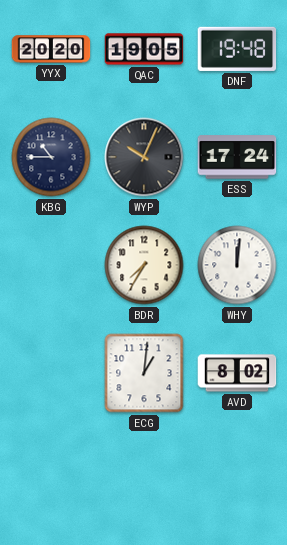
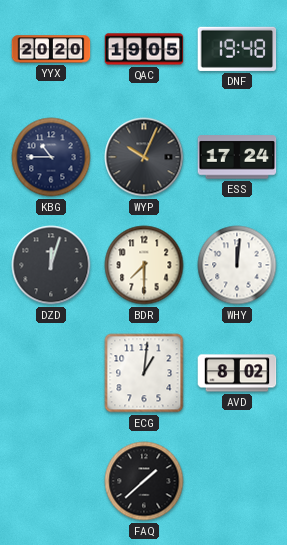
DZD: none -> 12:03
BDR: 7:35 -> 7:30
FAQ: none -> 1:38
